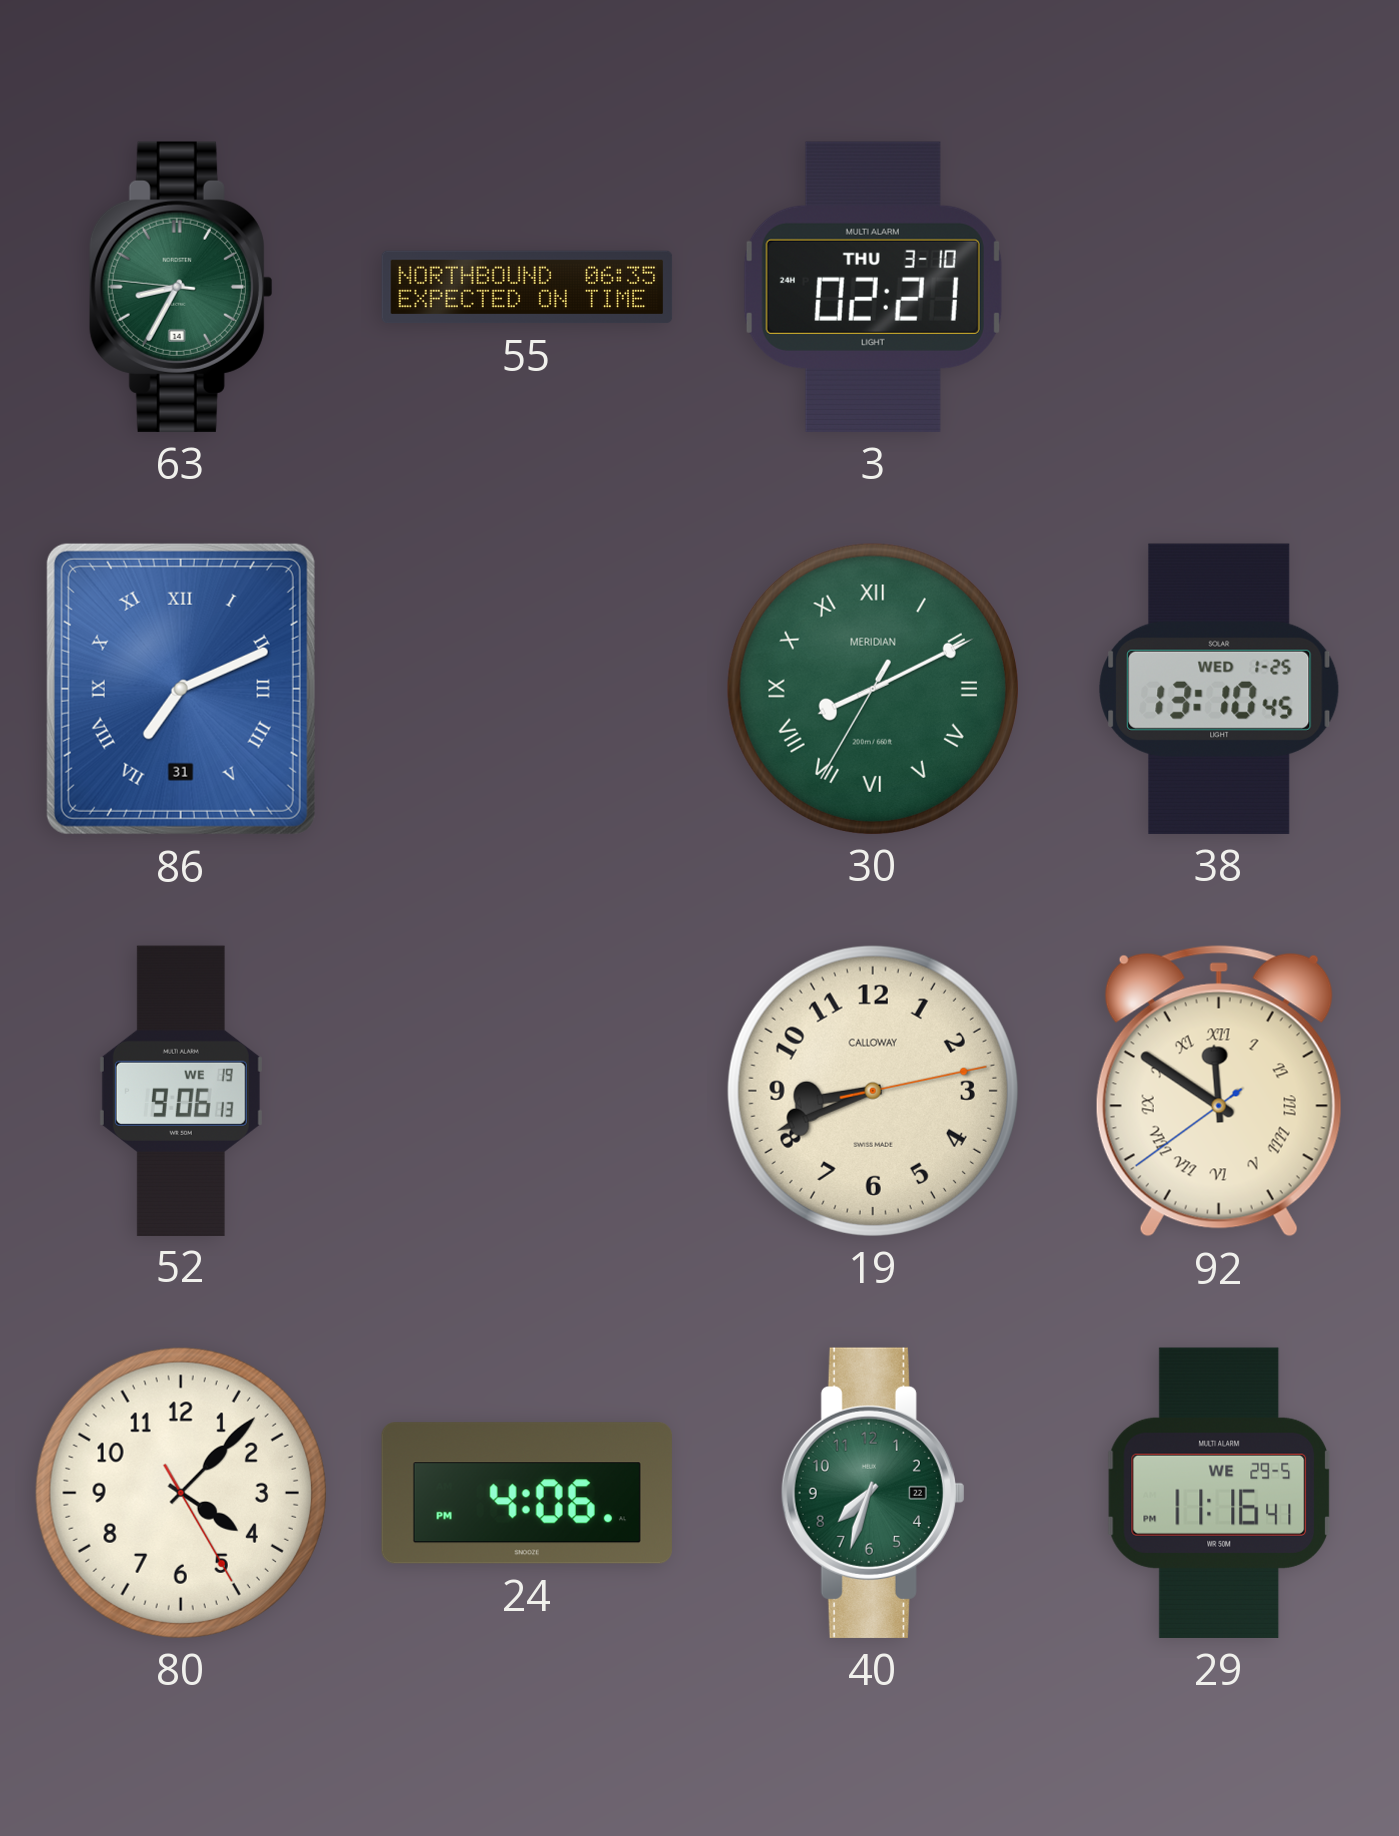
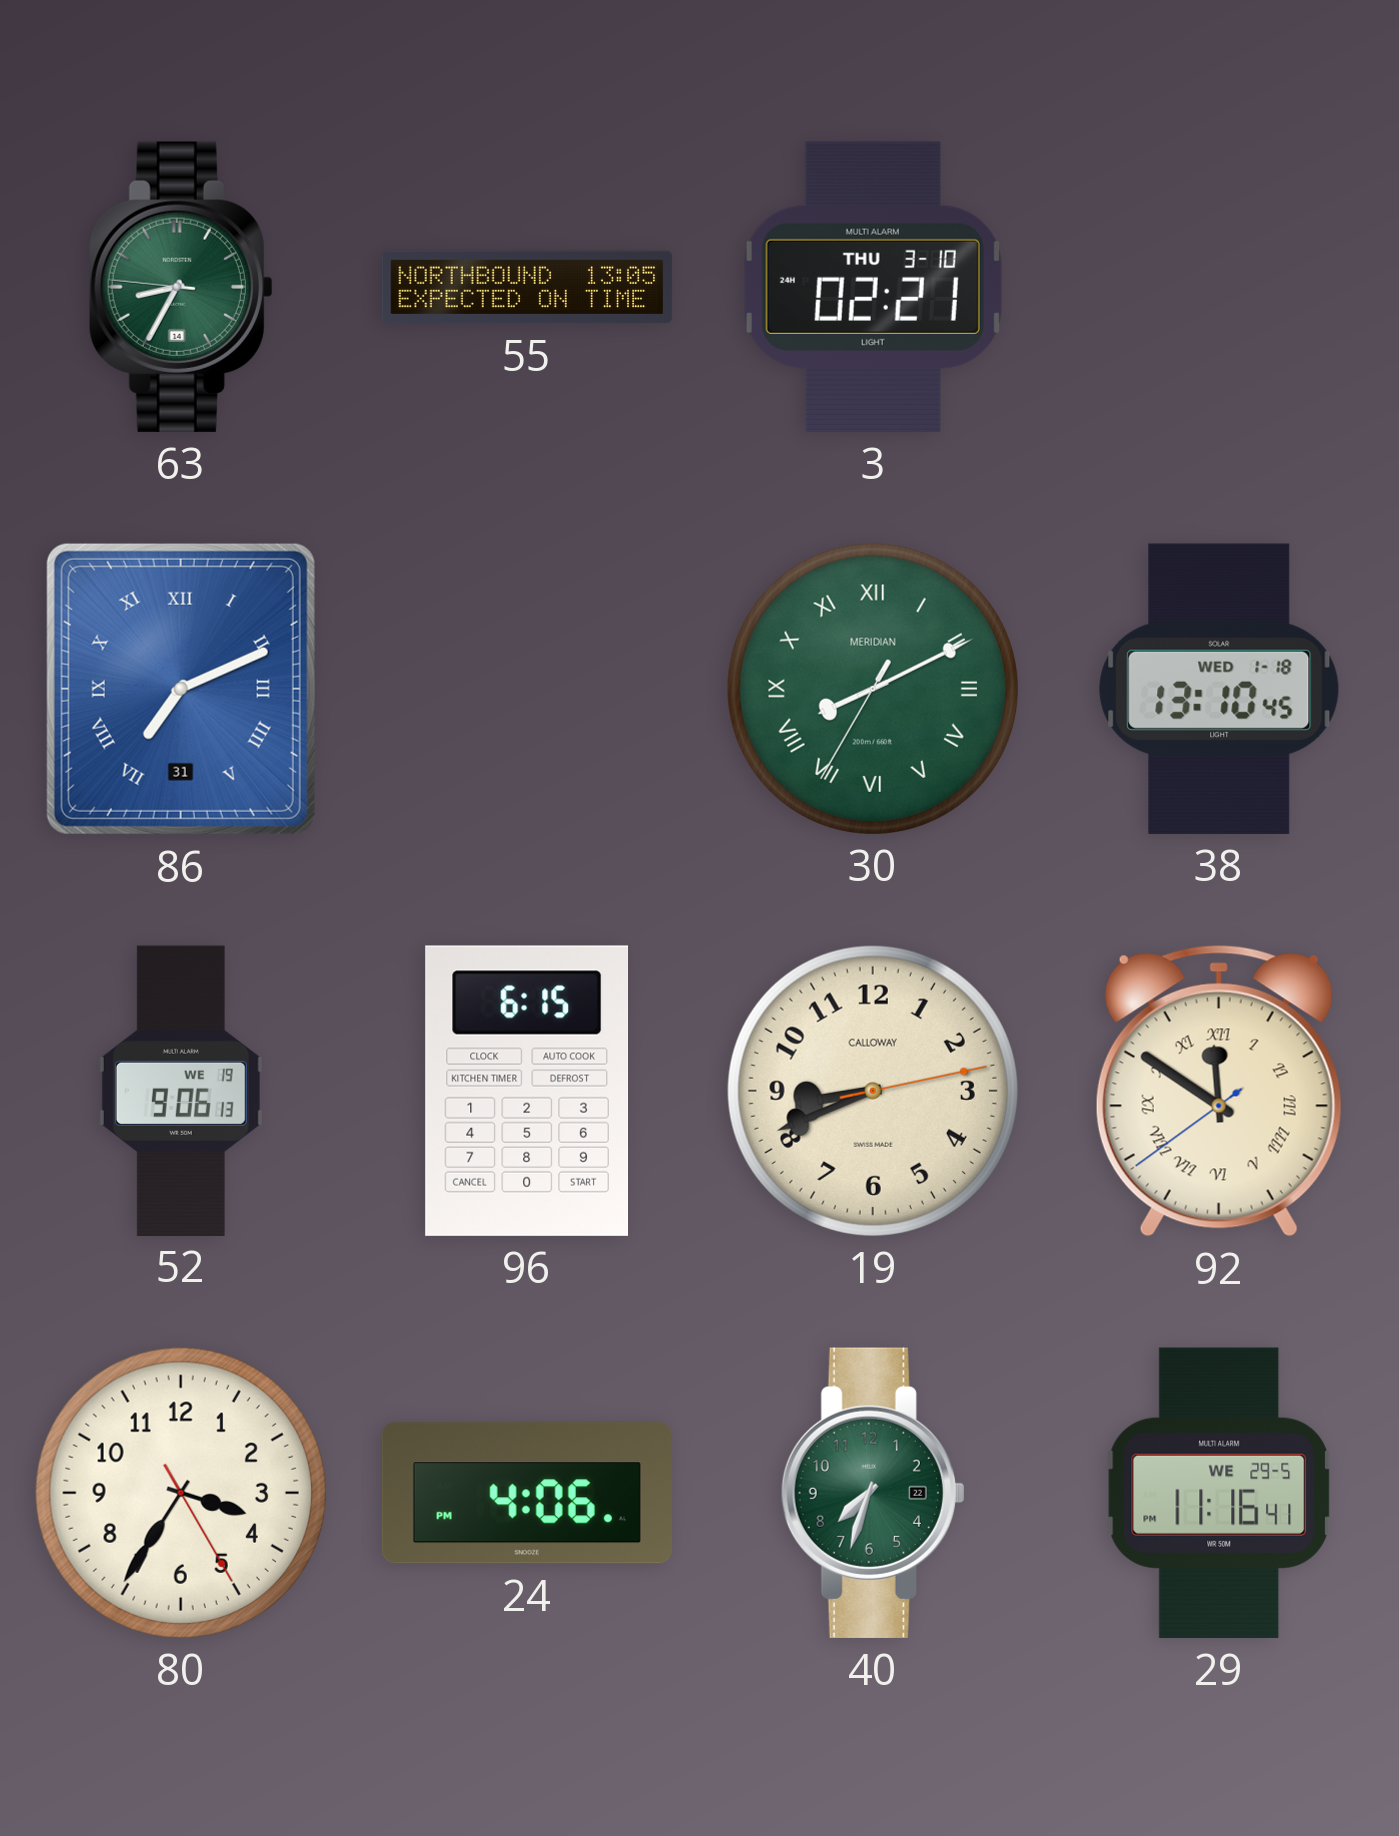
55: 06:35 -> 13:05
38 date: WED 1-25 -> WED 1-18
96: none -> 6:15
80: 4:07 -> 3:35
